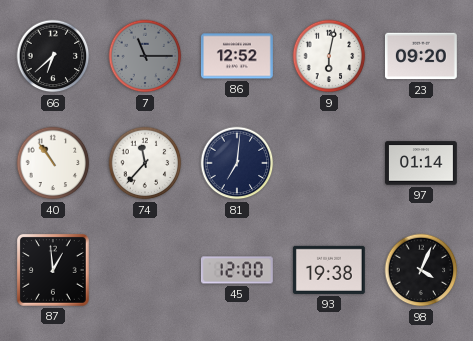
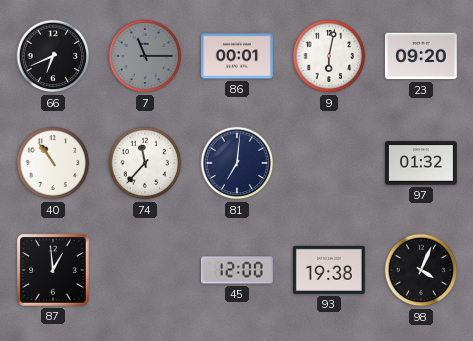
66: 6:38 -> 6:41
86: 12:52 -> 00:01
97: 01:14 -> 01:32
